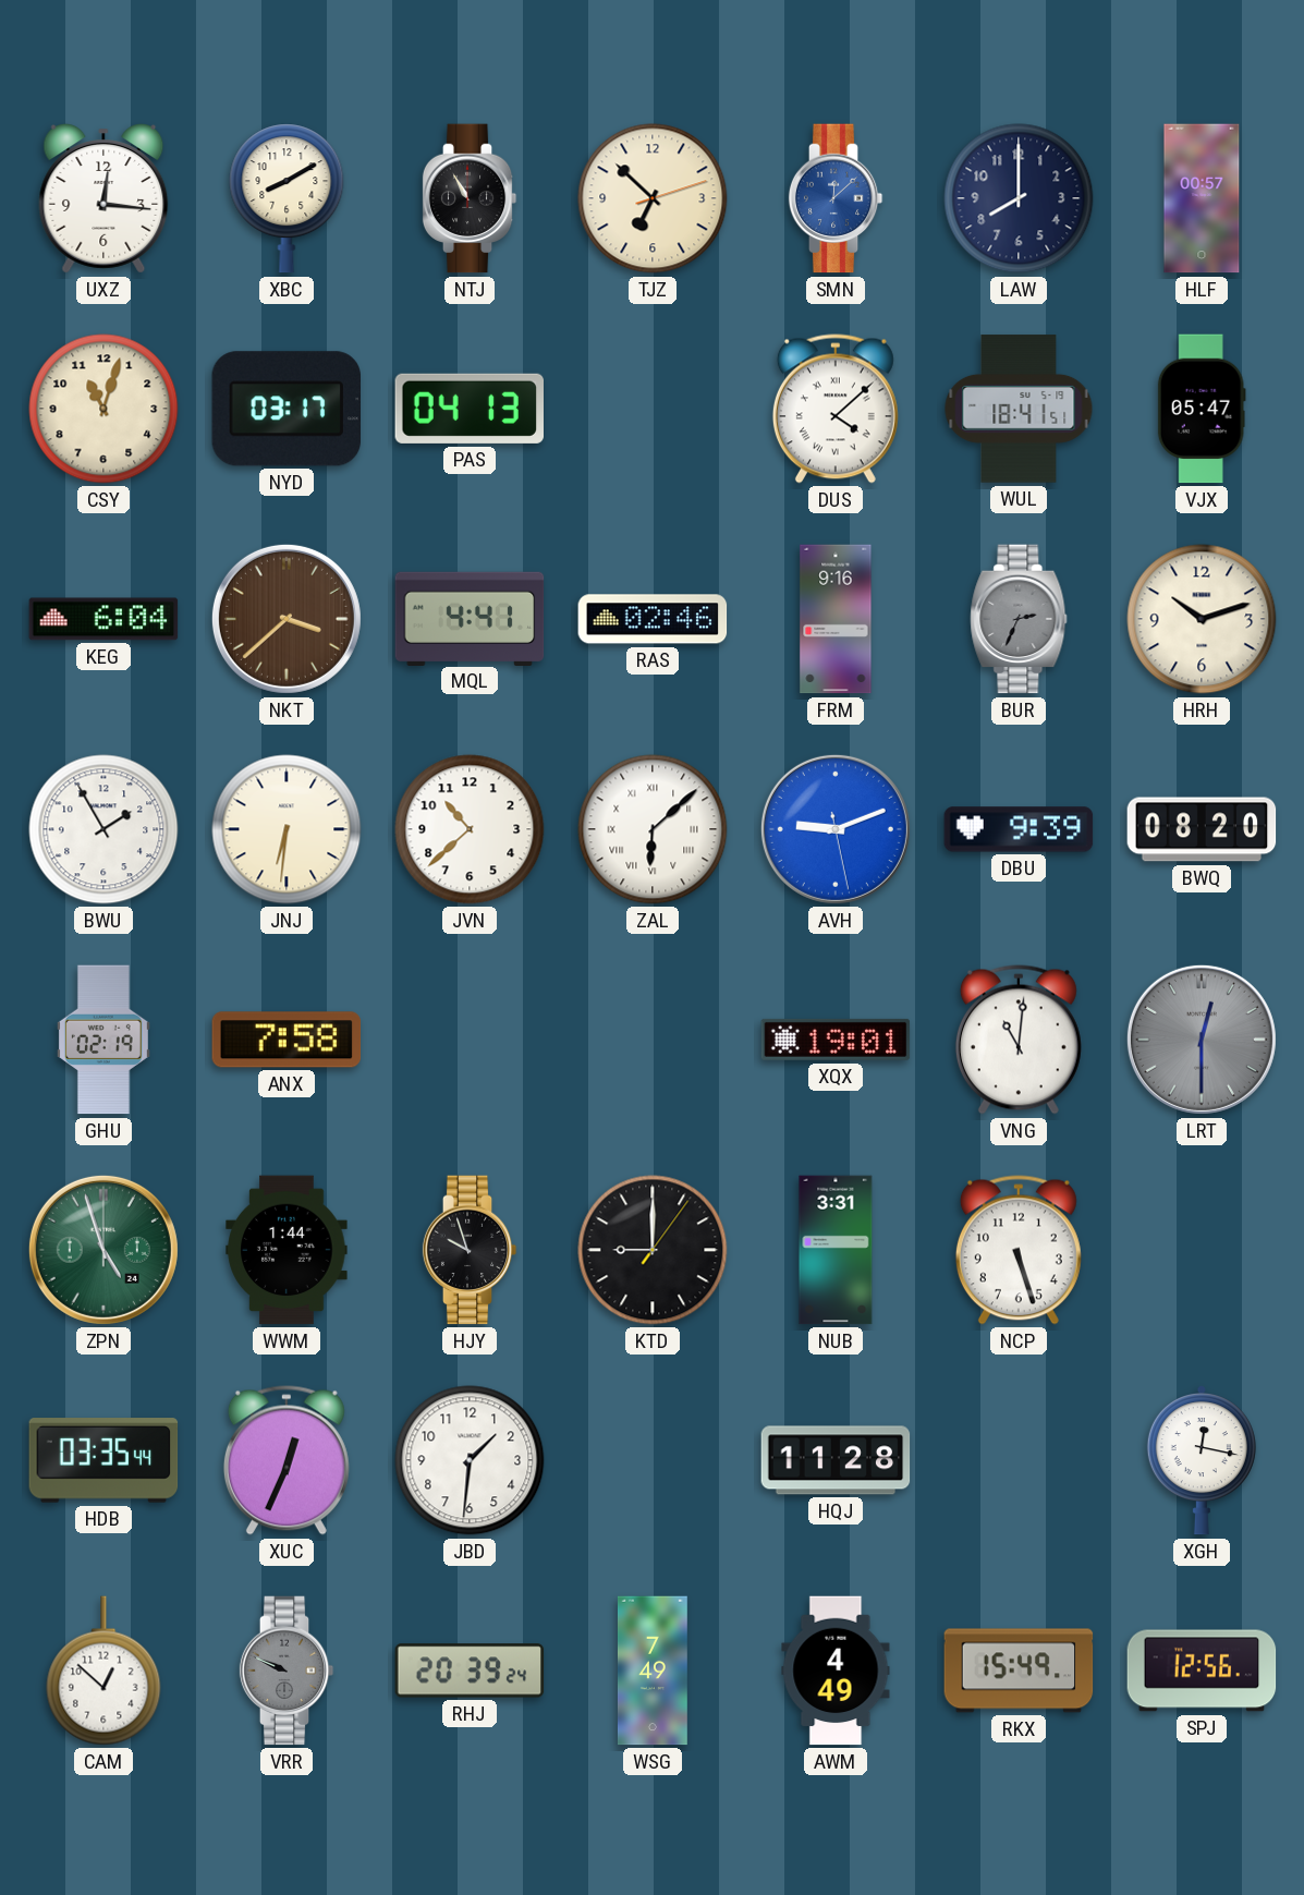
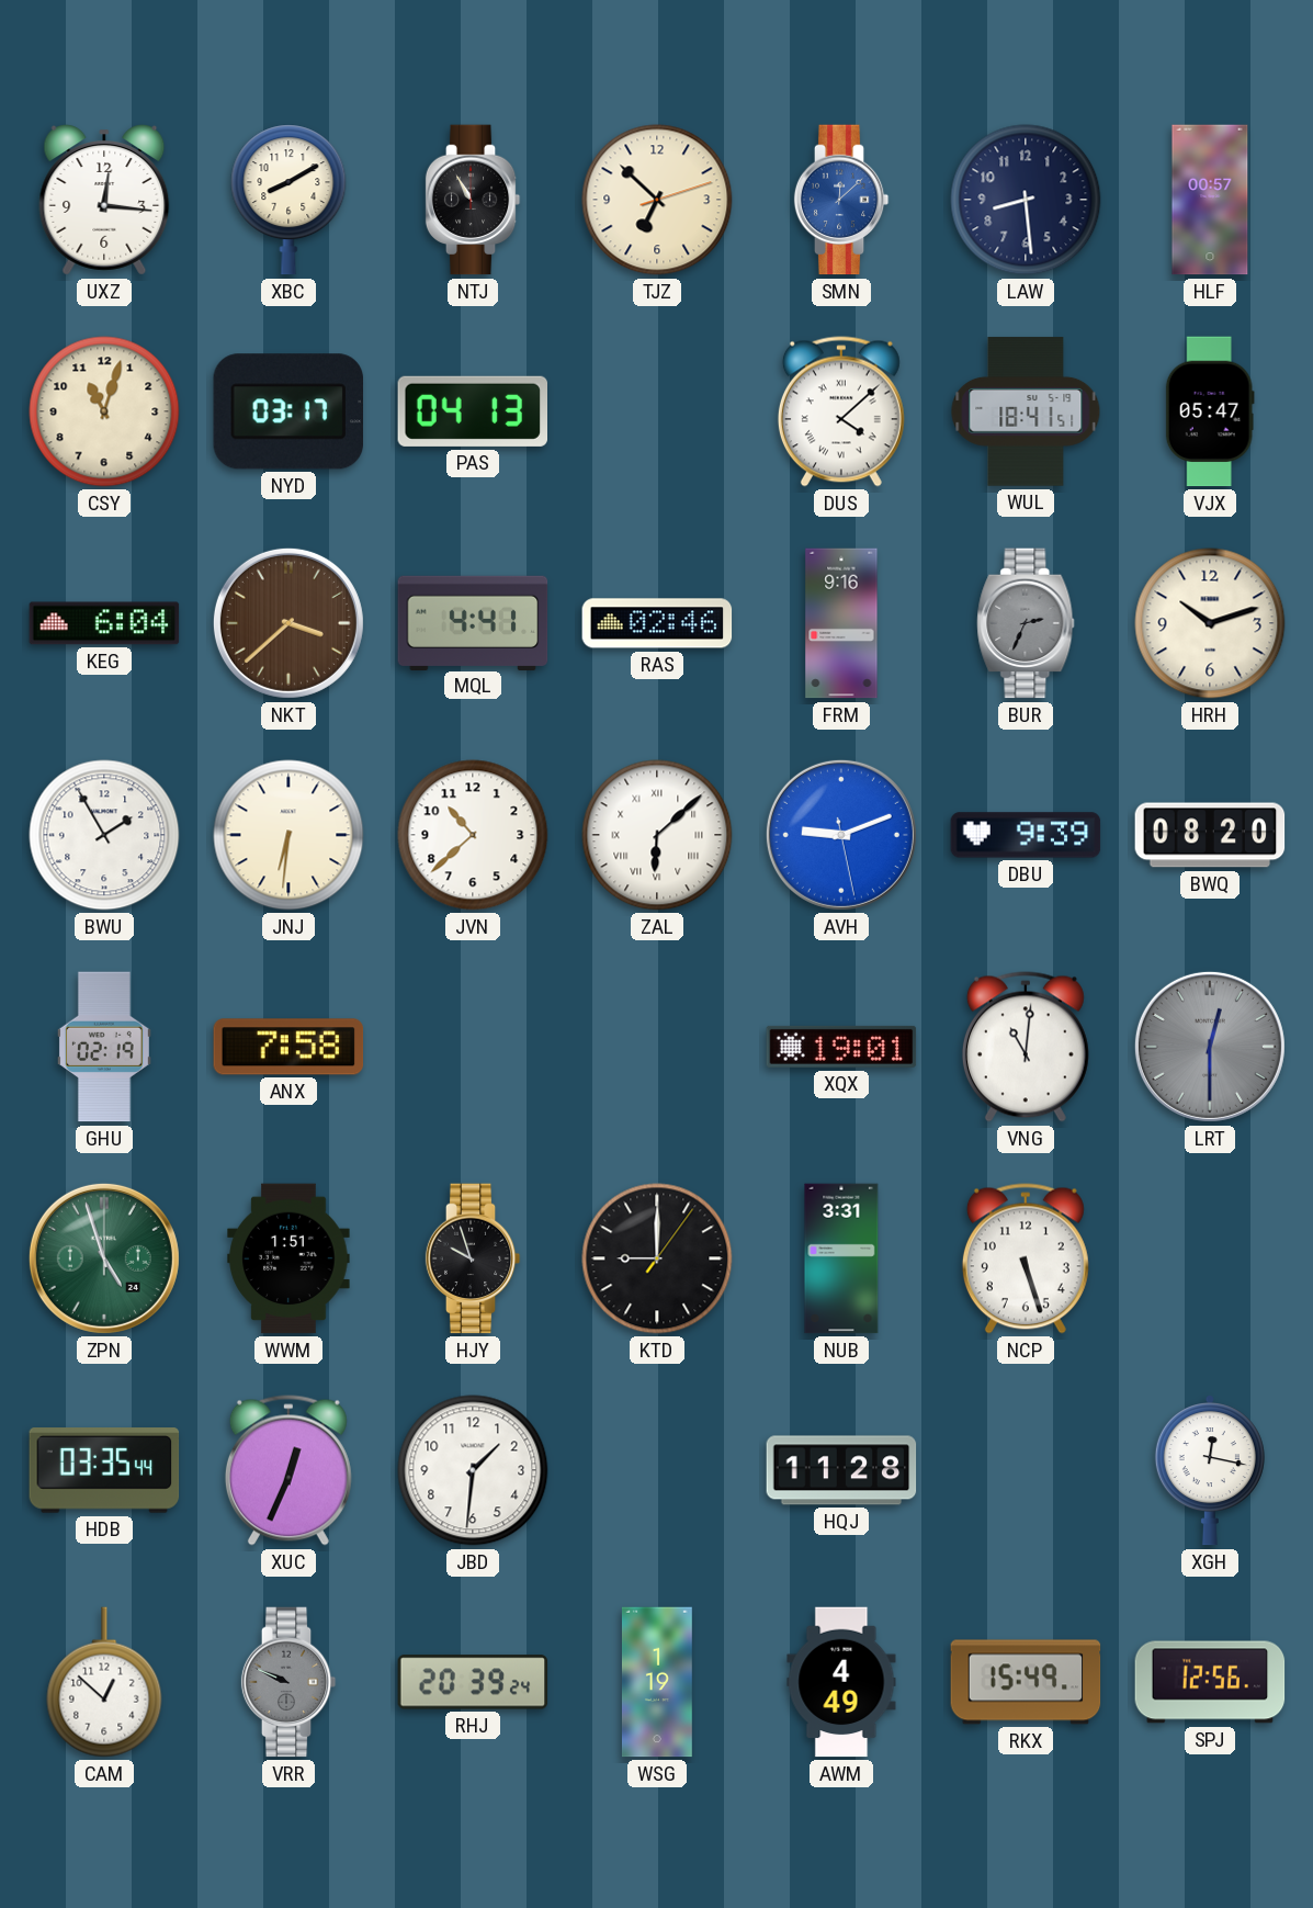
LAW: 8:00 -> 8:29
WWM: 1:44 -> 1:51
WSG: 7:49 -> 1:19
